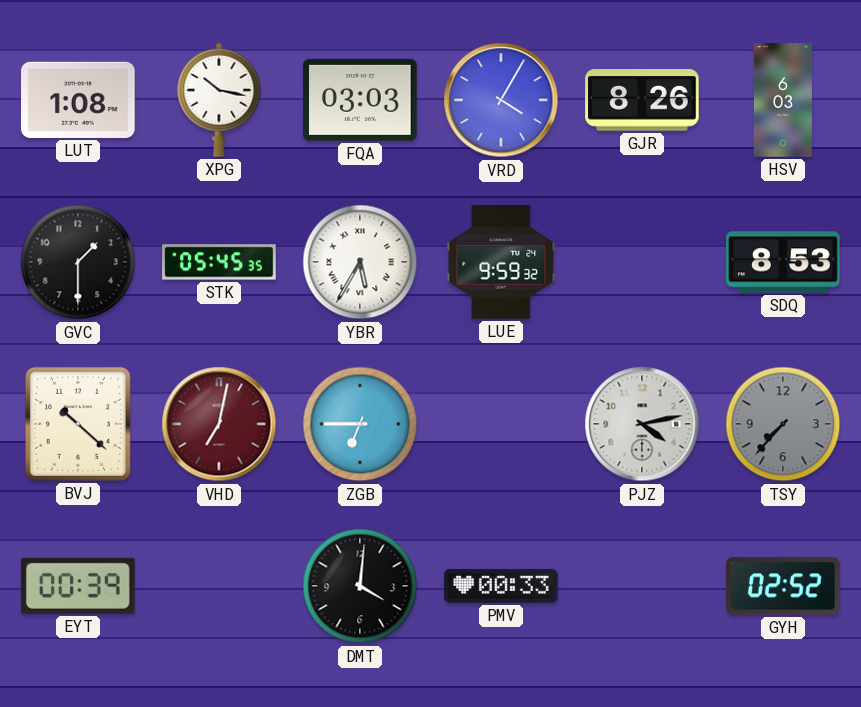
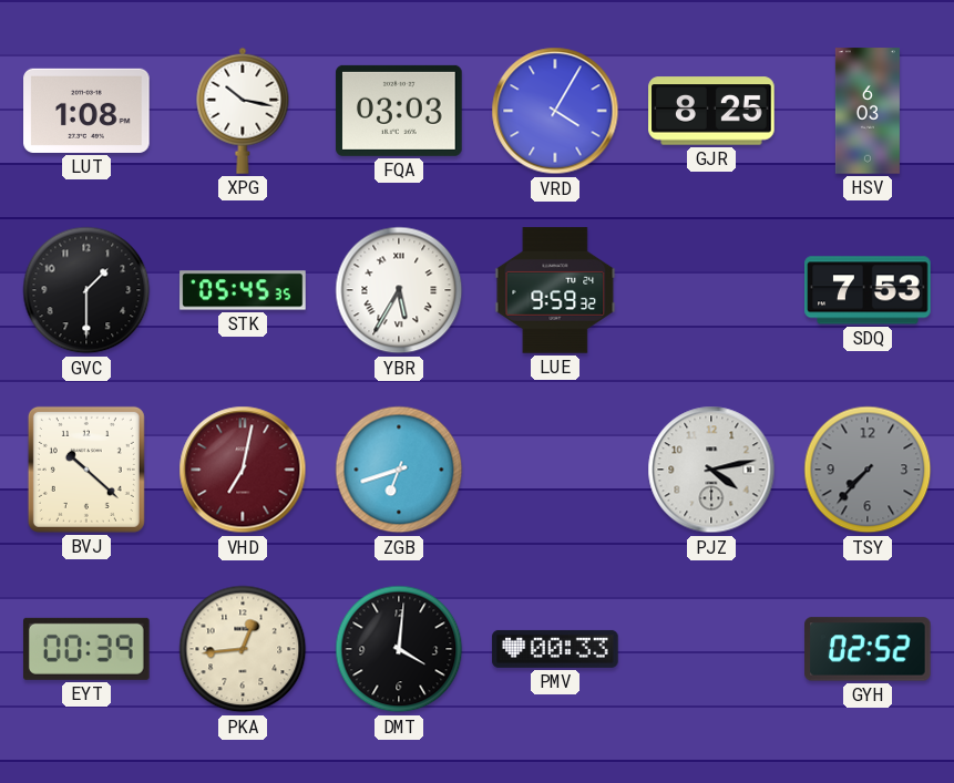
GJR: 8:26 -> 8:25
SDQ: 8:53 -> 7:53
ZGB: 6:45 -> 6:42
PKA: none -> 12:44
